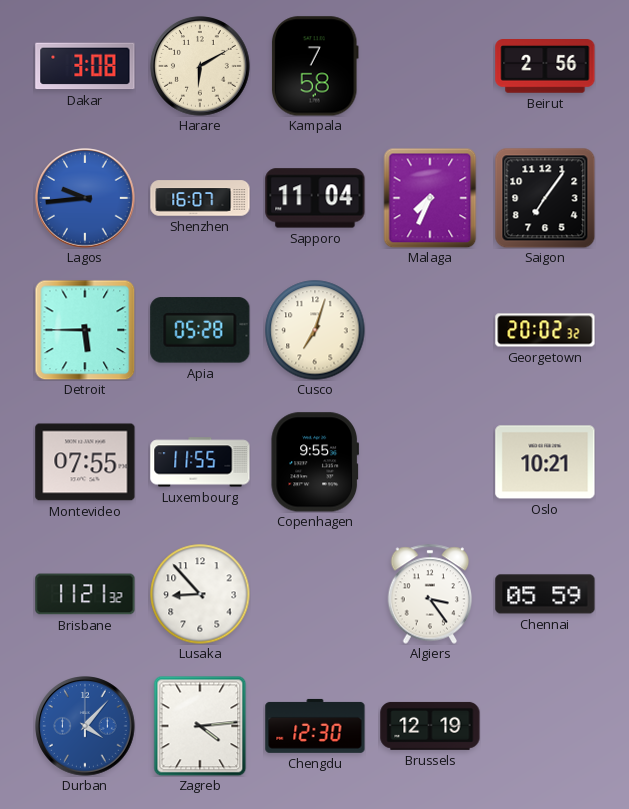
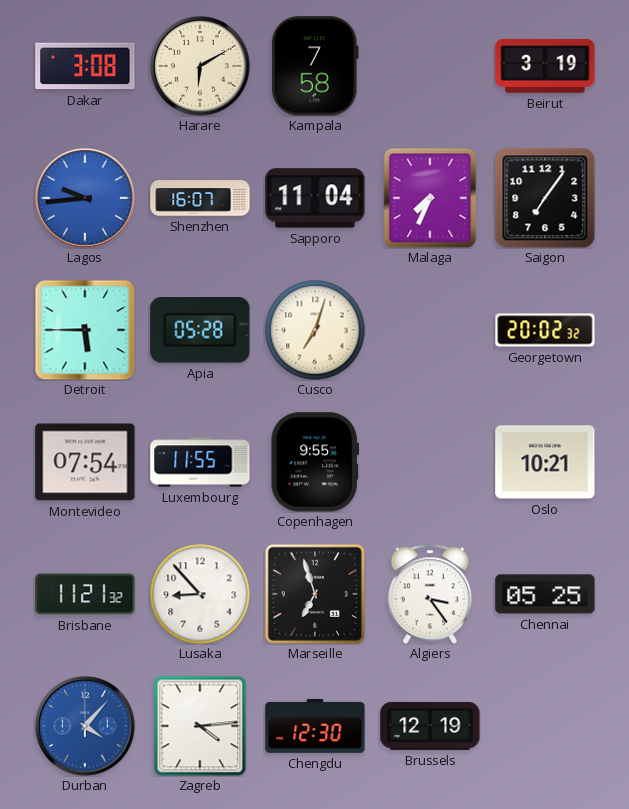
Beirut: 2:56 -> 3:19
Montevideo: 07:55 -> 07:54
Marseille: none -> 6:57
Chennai: 05:59 -> 05:25
